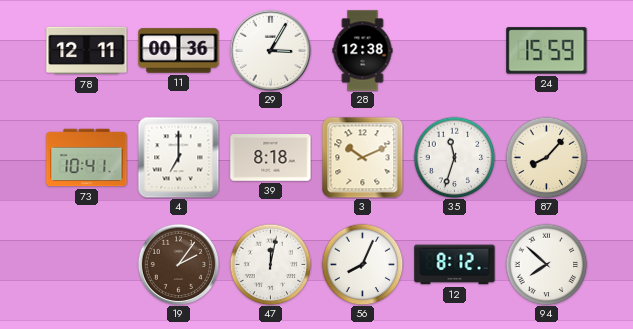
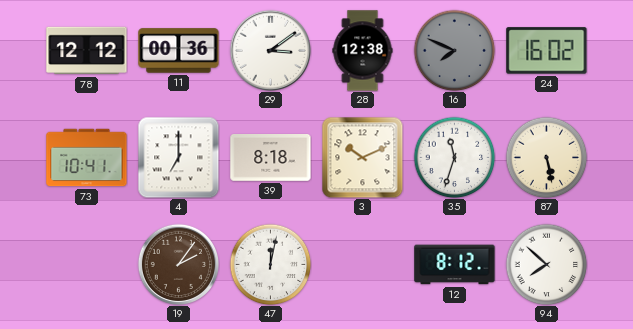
78: 12:11 -> 12:12
29: 3:05 -> 3:09
16: none -> 7:49
24: 15:59 -> 16:02
87: 8:07 -> 5:28
56: 8:04 -> none
